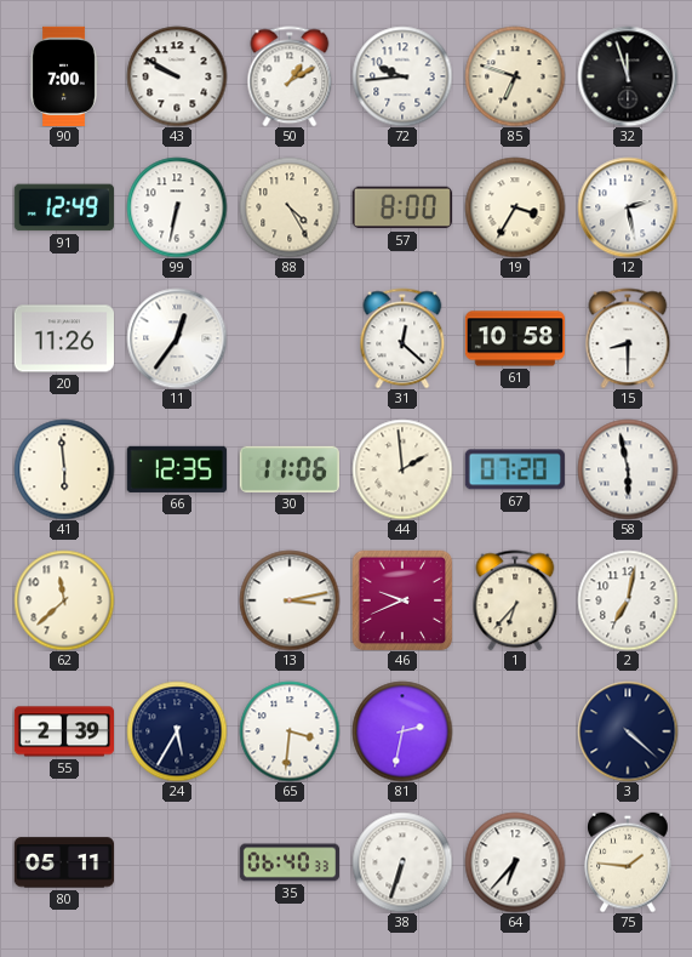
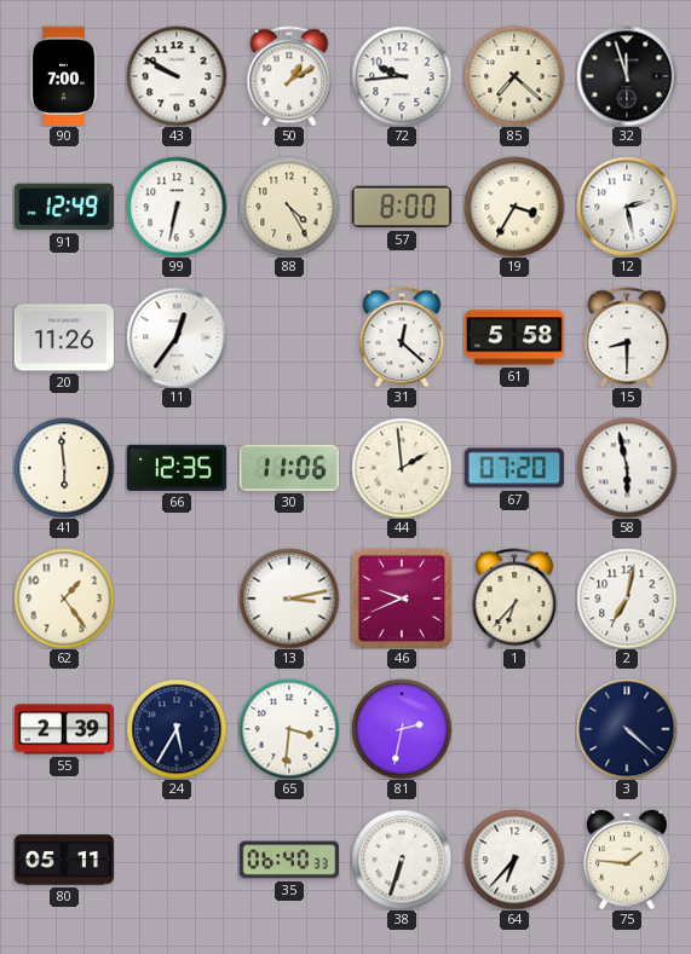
85: 6:48 -> 7:22
61: 10:58 -> 5:58
62: 11:38 -> 1:24
